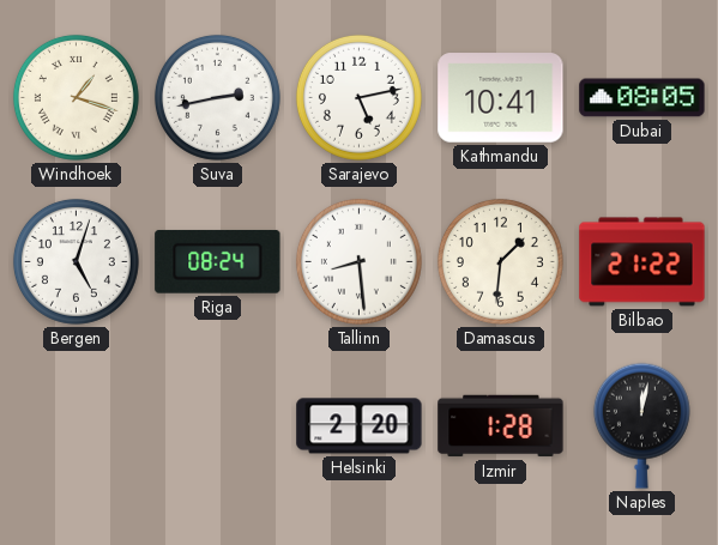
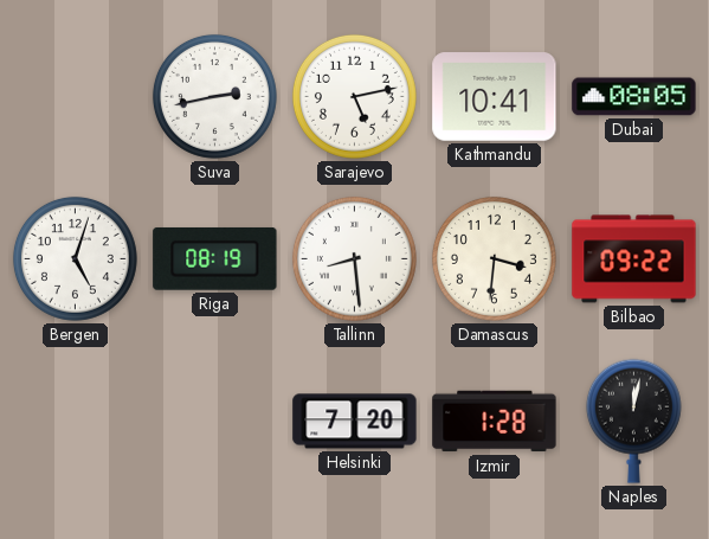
Windhoek: 1:18 -> none
Riga: 08:24 -> 08:19
Damascus: 1:31 -> 3:31
Bilbao: 21:22 -> 09:22
Helsinki: 2:20 -> 7:20
